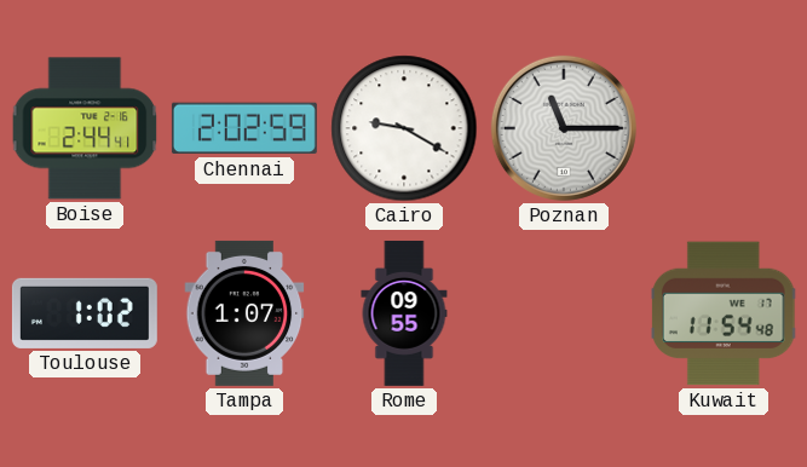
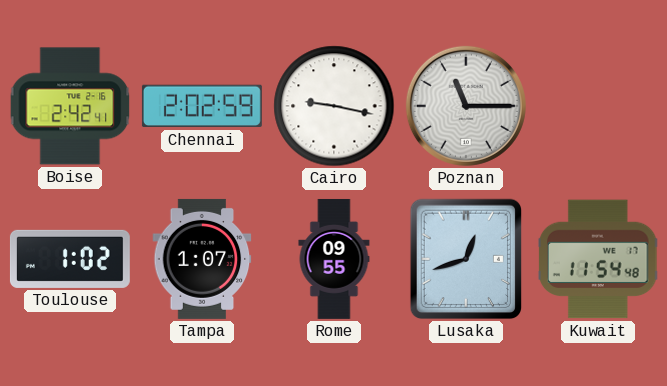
Boise: 2:44 -> 2:42
Cairo: 9:20 -> 9:17
Lusaka: none -> 12:42
